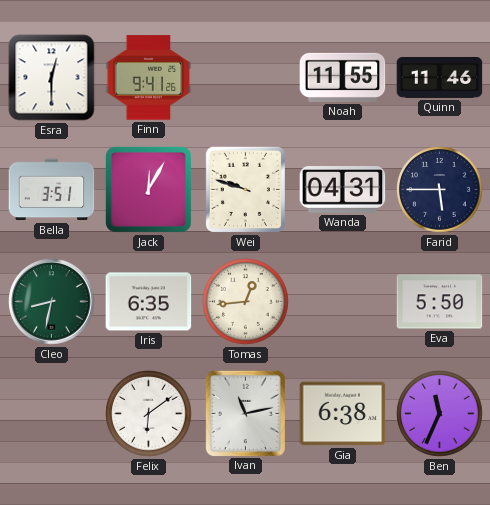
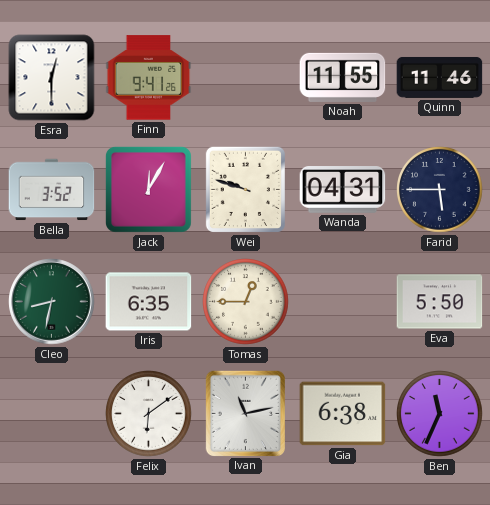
Bella: 3:51 -> 3:52
Tomas: 12:44 -> 12:45
